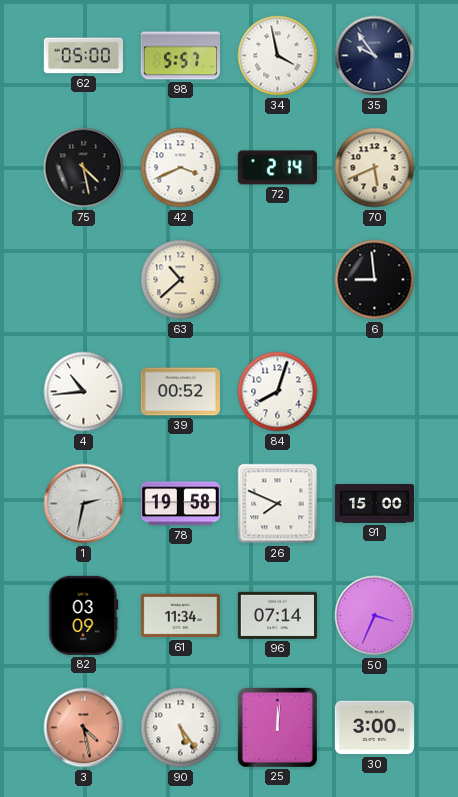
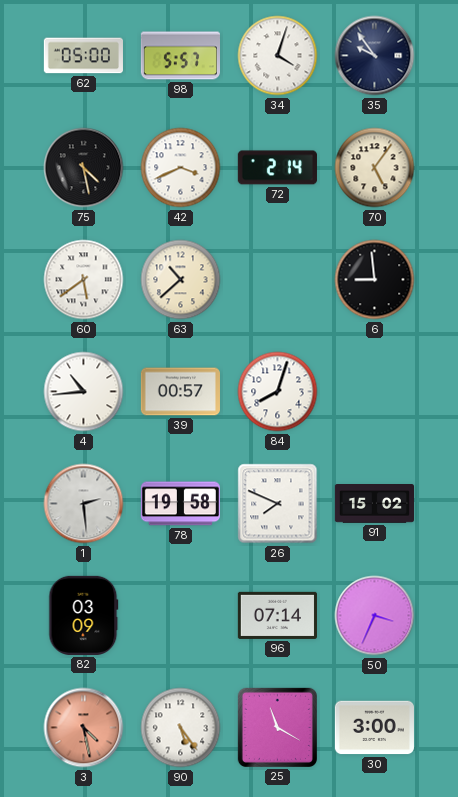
34: 3:58 -> 4:03
70: 5:41 -> 5:06
60: none -> 5:39
39: 00:52 -> 00:57
1: 2:32 -> 2:29
91: 15:00 -> 15:02
61: 11:34 -> none
25: 12:01 -> 11:20
